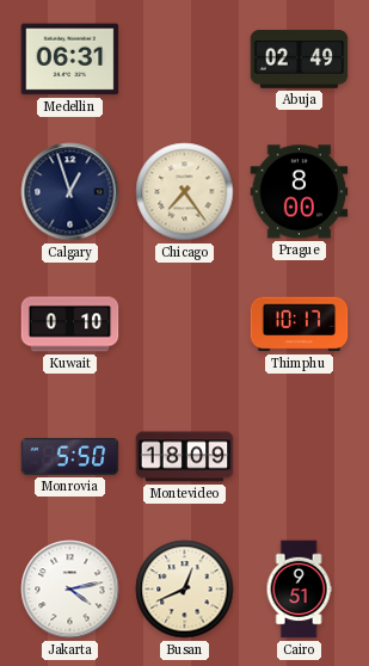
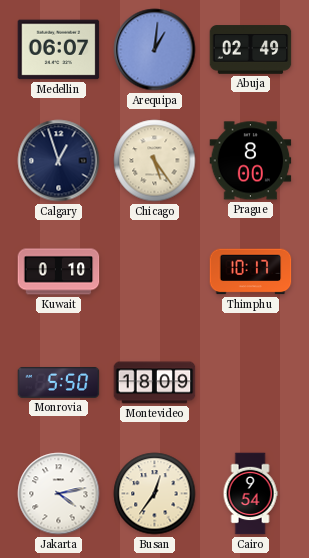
Medellin: 06:31 -> 06:07
Arequipa: none -> 1:01
Chicago: 7:24 -> 5:24
Busan: 12:41 -> 12:36
Cairo: 9:51 -> 9:54
